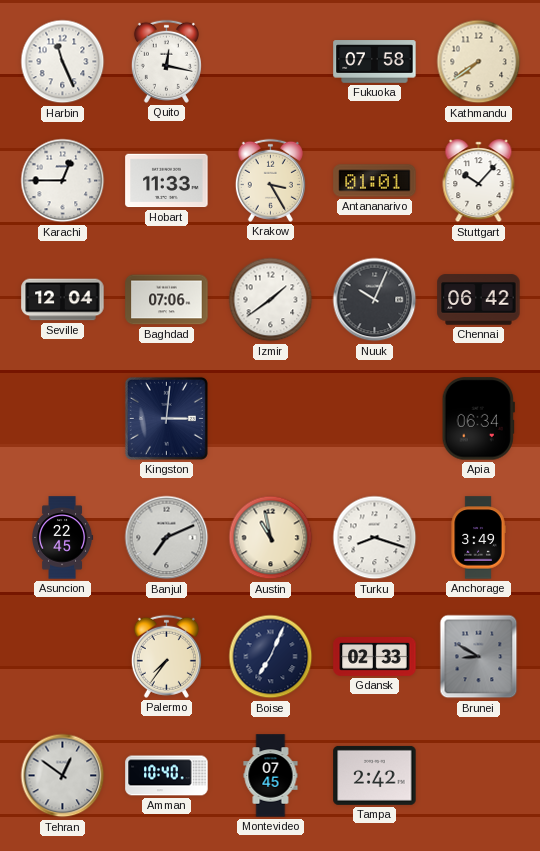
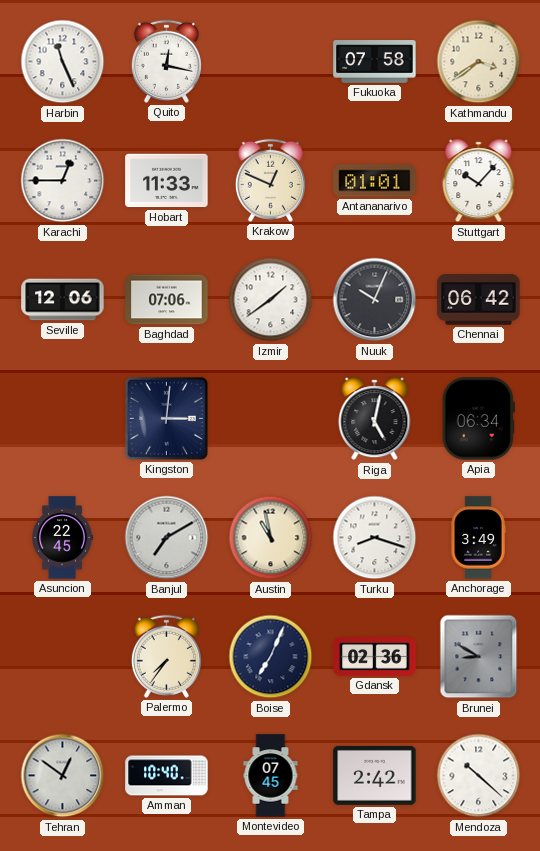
Kathmandu: 7:39 -> 3:39
Krakow: 3:25 -> 12:49
Seville: 12:04 -> 12:06
Riga: none -> 5:02
Banjul: 7:11 -> 7:10
Gdansk: 02:33 -> 02:36
Mendoza: none -> 10:22
